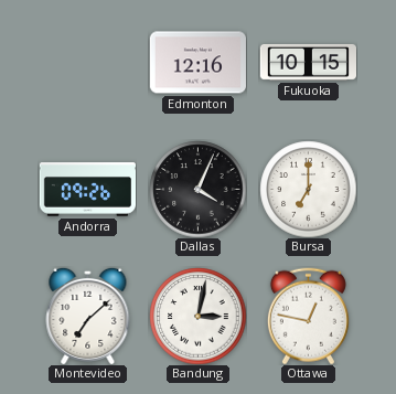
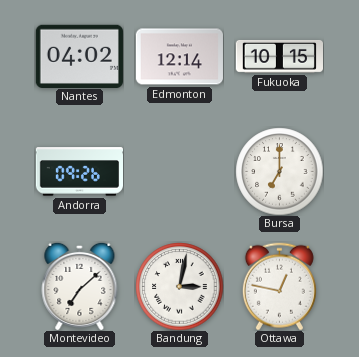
Nantes: none -> 04:02
Edmonton: 12:16 -> 12:14
Dallas: 4:04 -> none
